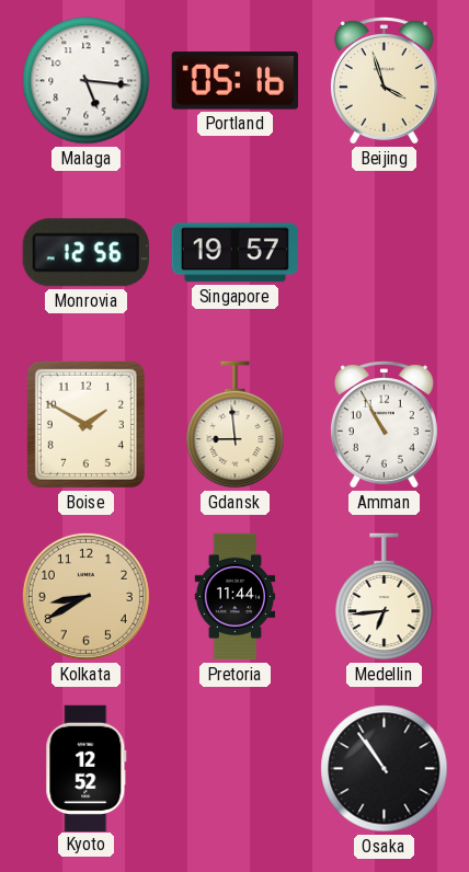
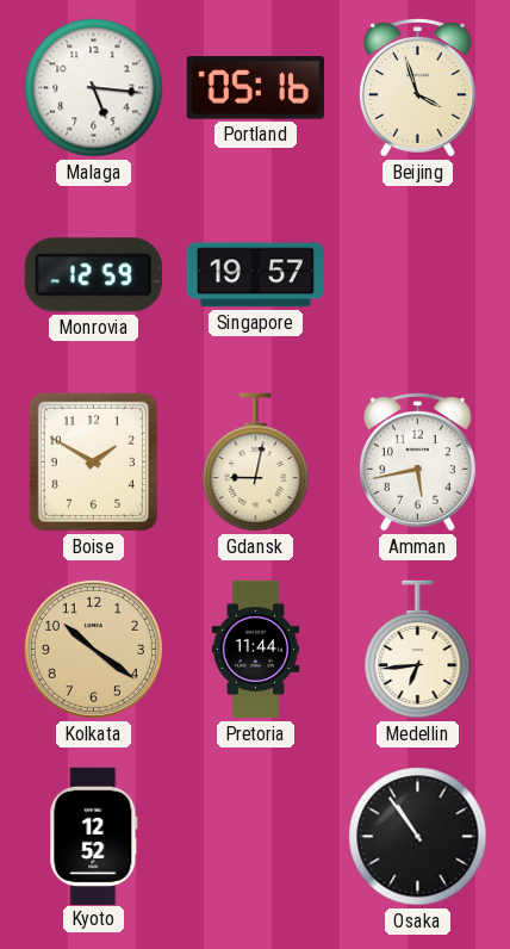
Monrovia: 12:56 -> 12:59
Gdansk: 8:59 -> 9:02
Amman: 10:55 -> 5:43
Kolkata: 8:40 -> 10:21
